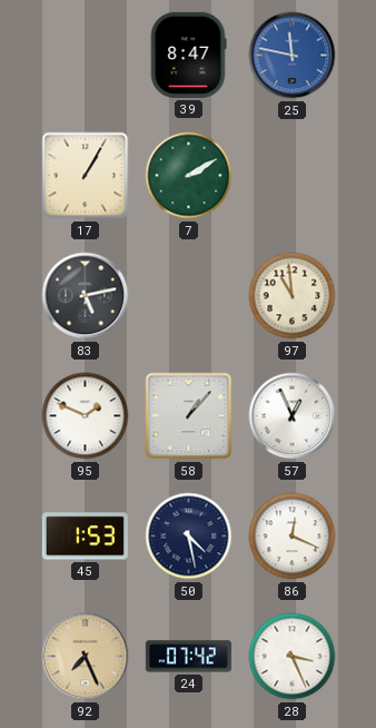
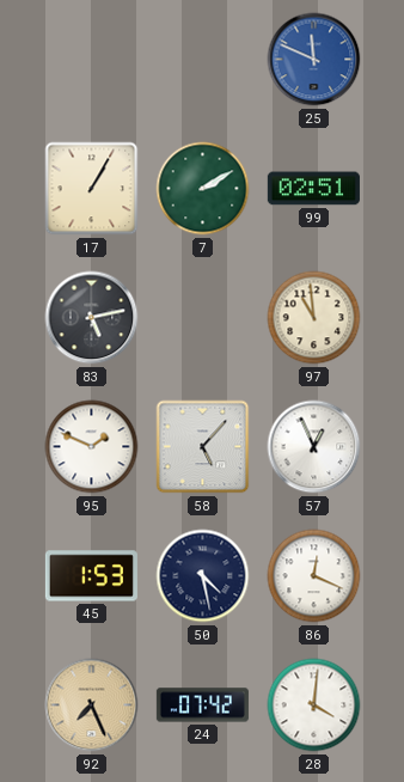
39: 8:47 -> none
25: 11:47 -> 11:49
99: none -> 02:51
58: 1:07 -> 5:07
28: 3:26 -> 4:01
